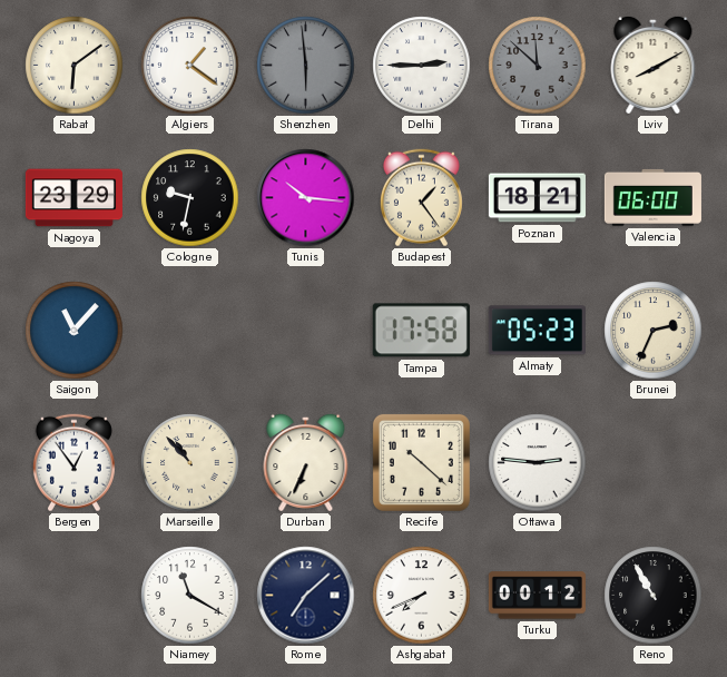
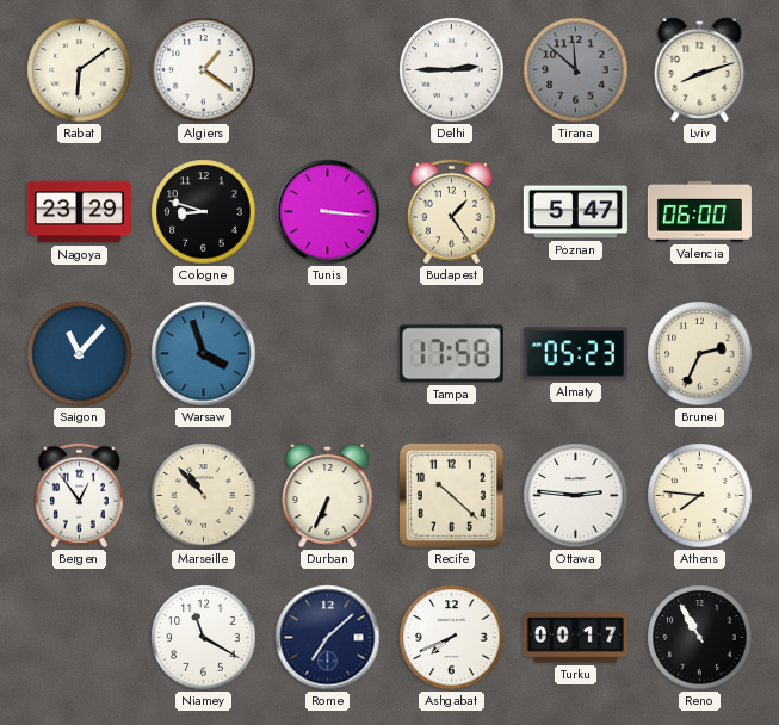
Shenzhen: 5:59 -> none
Lviv: 8:10 -> 8:12
Cologne: 9:32 -> 8:48
Tunis: 10:16 -> 3:16
Poznan: 18:21 -> 5:47
Warsaw: none -> 3:57
Athens: none -> 7:46
Turku: 00:12 -> 00:17
